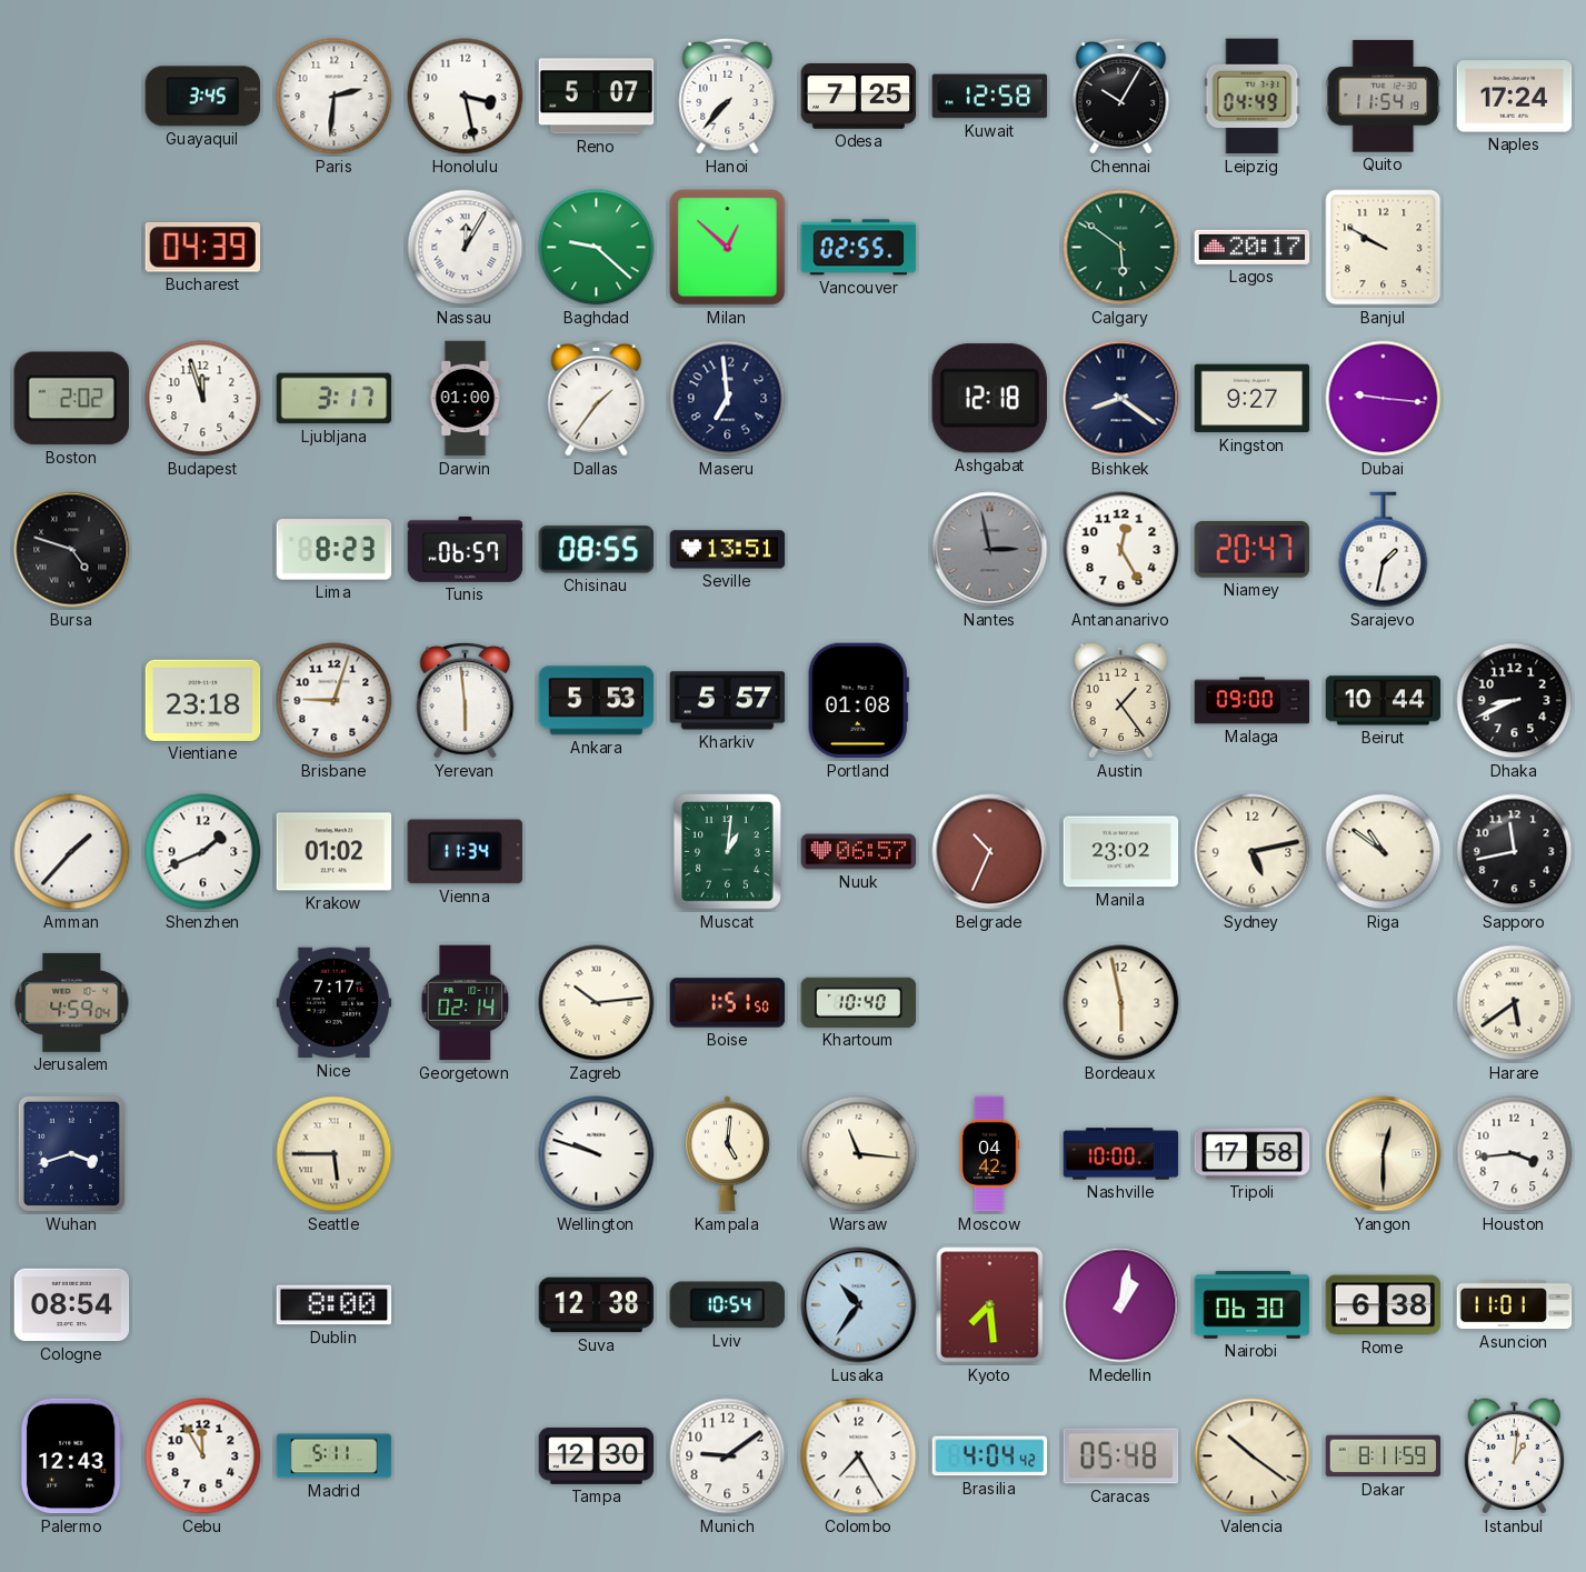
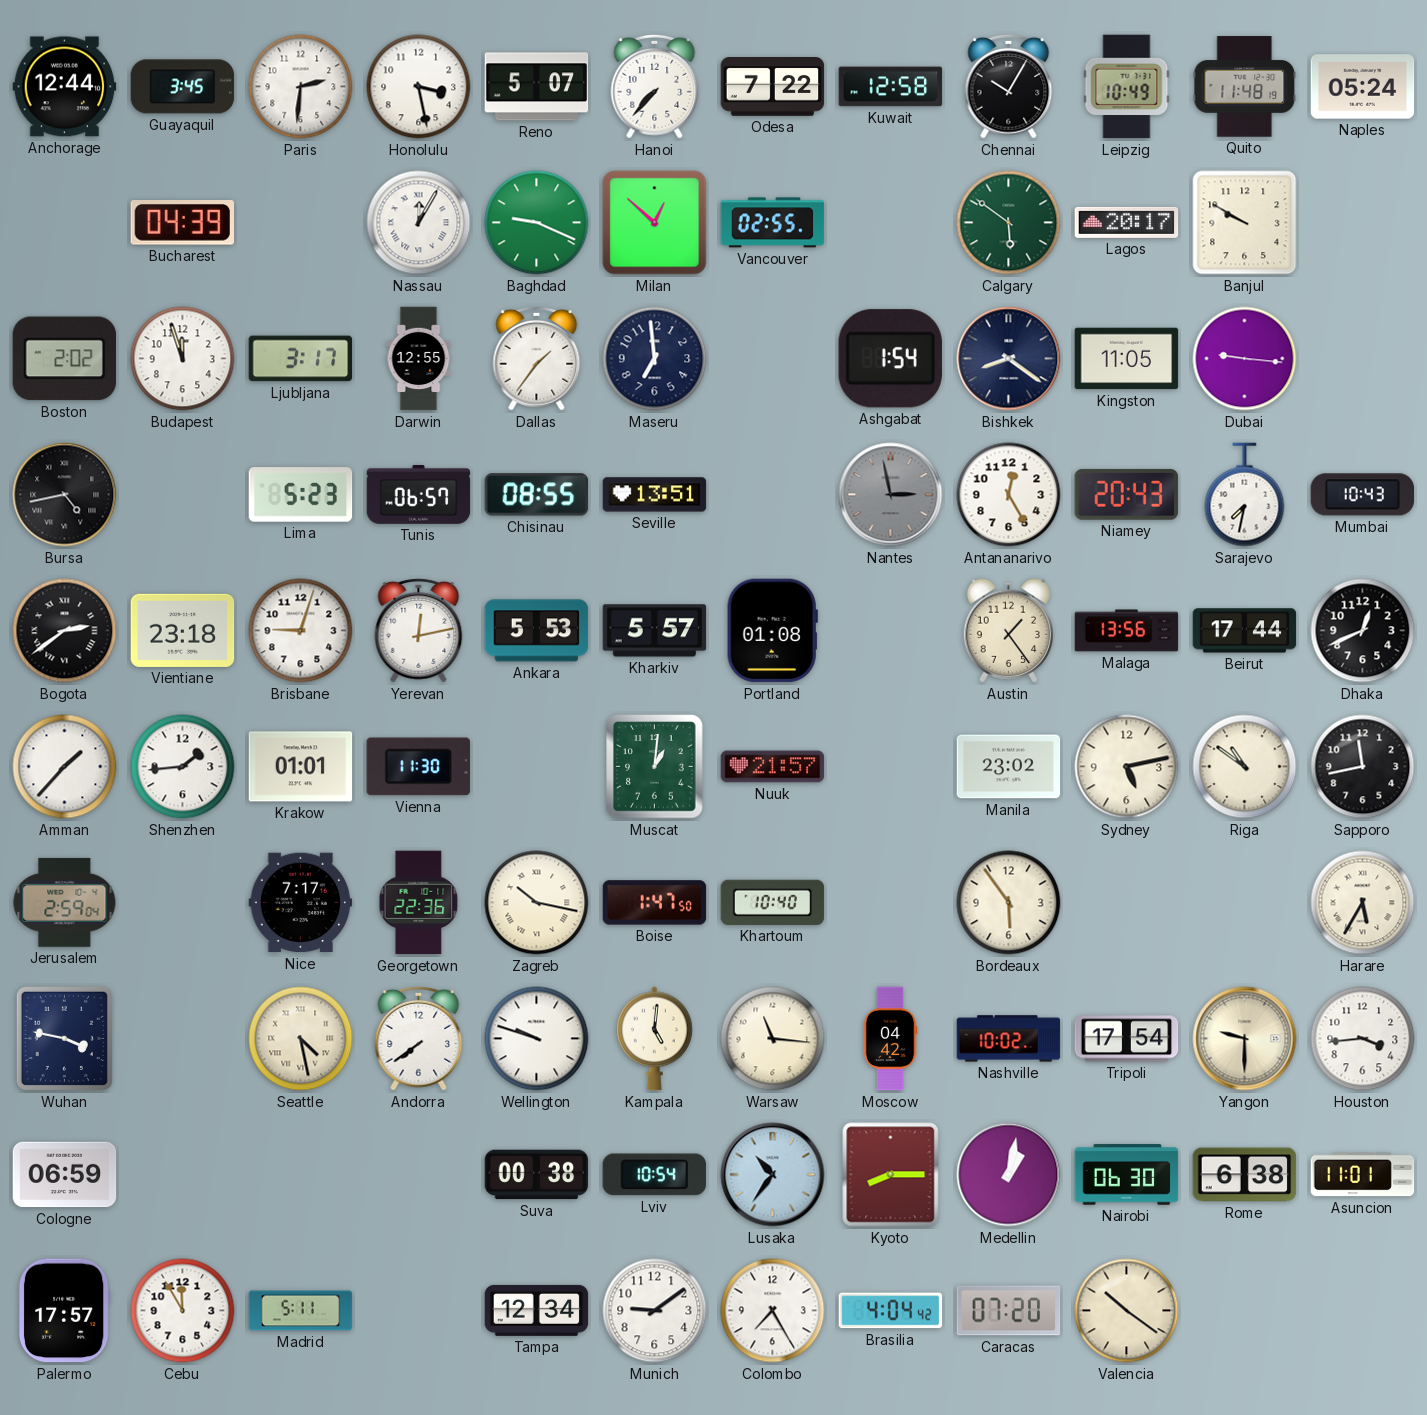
Anchorage: none -> 12:44
Odesa: 7:25 -> 7:22
Leipzig: 04:49 -> 10:49
Quito: 11:54 -> 11:48
Naples: 17:24 -> 05:24
Baghdad: 9:22 -> 9:19
Darwin: 01:00 -> 12:55
Ashgabat: 12:18 -> 1:54
Kingston: 9:27 -> 11:05
Bursa: 4:48 -> 4:43
Lima: 8:23 -> 5:23
Niamey: 20:47 -> 20:43
Sarajevo: 1:32 -> 7:32
Mumbai: none -> 10:43
Bogota: none -> 2:39
Yerevan: 5:59 -> 12:13
Malaga: 09:00 -> 13:56
Beirut: 10:44 -> 17:44
Dhaka: 8:41 -> 12:41
Shenzhen: 1:41 -> 1:44
Krakow: 01:02 -> 01:01
Vienna: 11:34 -> 11:30
Nuuk: 06:57 -> 21:57
Belgrade: 10:34 -> none
Jerusalem: 4:59 -> 2:59
Georgetown: 02:14 -> 22:36
Zagreb: 10:14 -> 10:17
Boise: 1:51 -> 1:47
Bordeaux: 5:58 -> 5:54
Harare: 5:39 -> 5:35
Wuhan: 3:42 -> 3:47
Seattle: 5:45 -> 4:28
Andorra: none -> 7:39
Nashville: 10:00 -> 10:02
Tripoli: 17:58 -> 17:54
Yangon: 12:30 -> 9:30
Cologne: 08:54 -> 06:59
Dublin: 8:00 -> none
Suva: 12:38 -> 00:38
Kyoto: 7:29 -> 8:15
Palermo: 12:43 -> 17:57
Tampa: 12:30 -> 12:34
Caracas: 05:48 -> 07:20
Dakar: 8:11 -> none
Istanbul: 1:01 -> none
